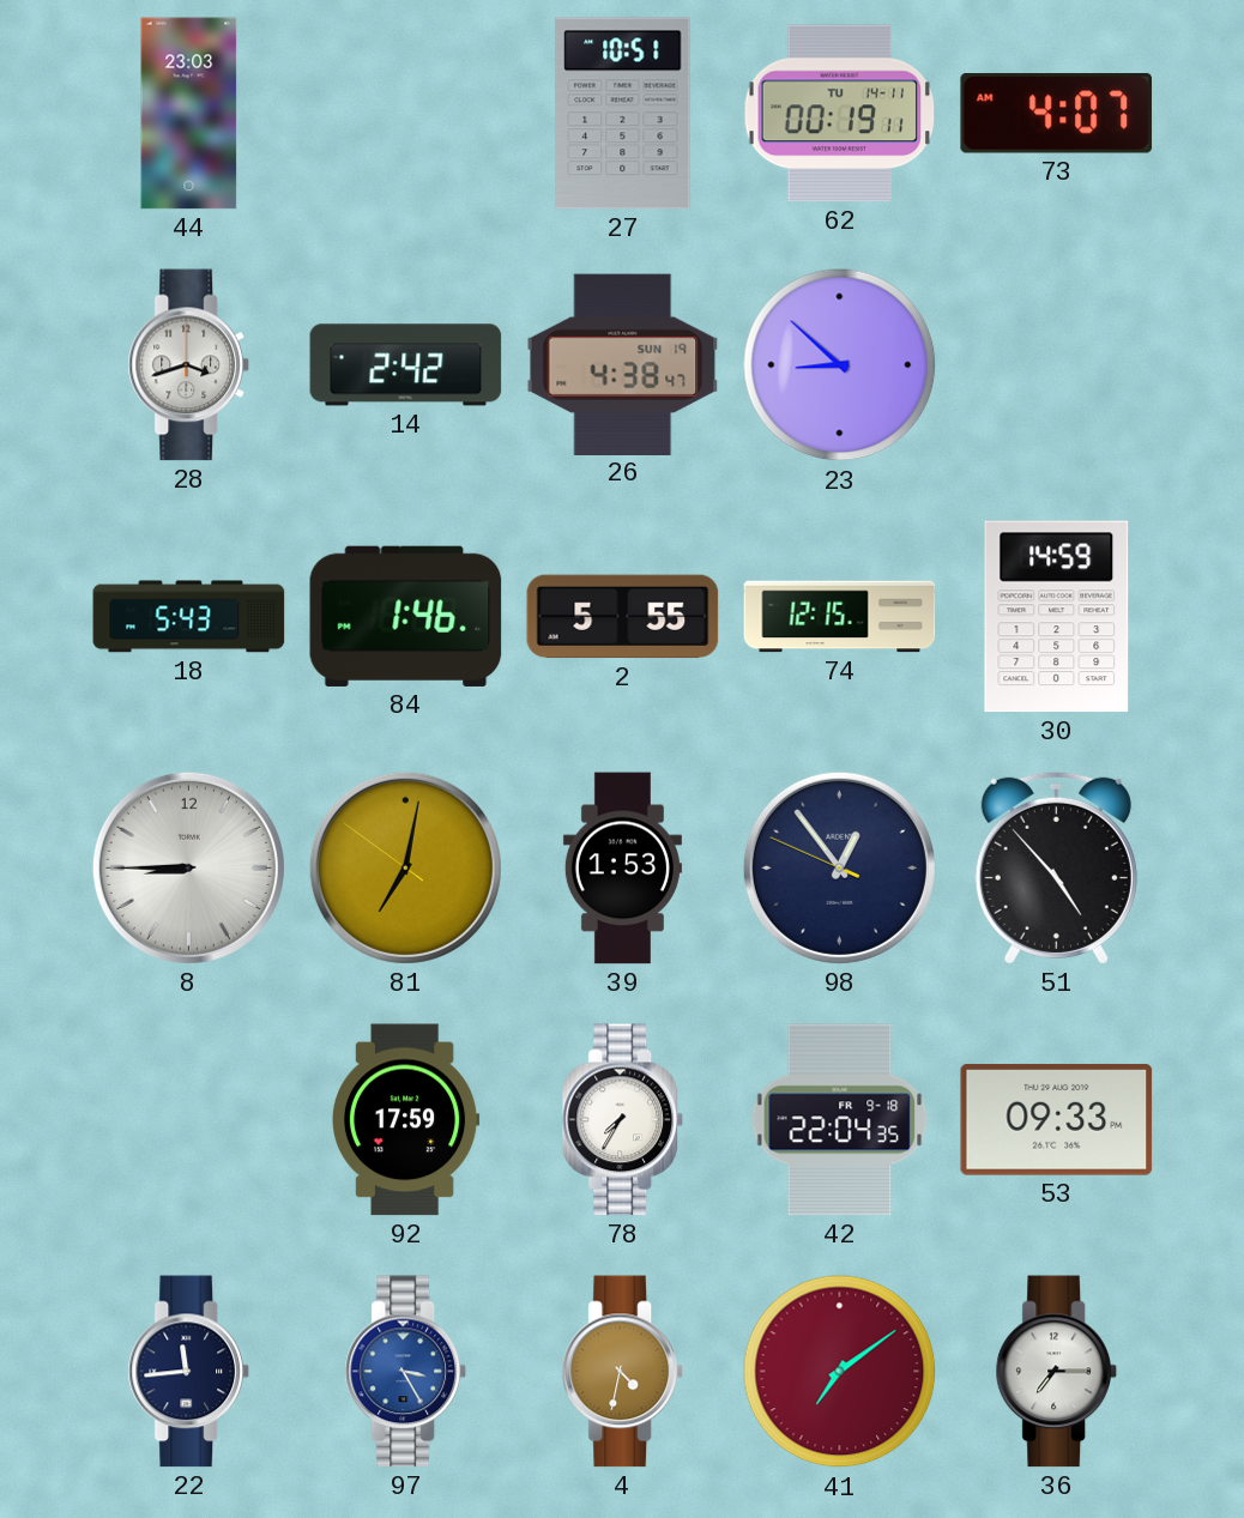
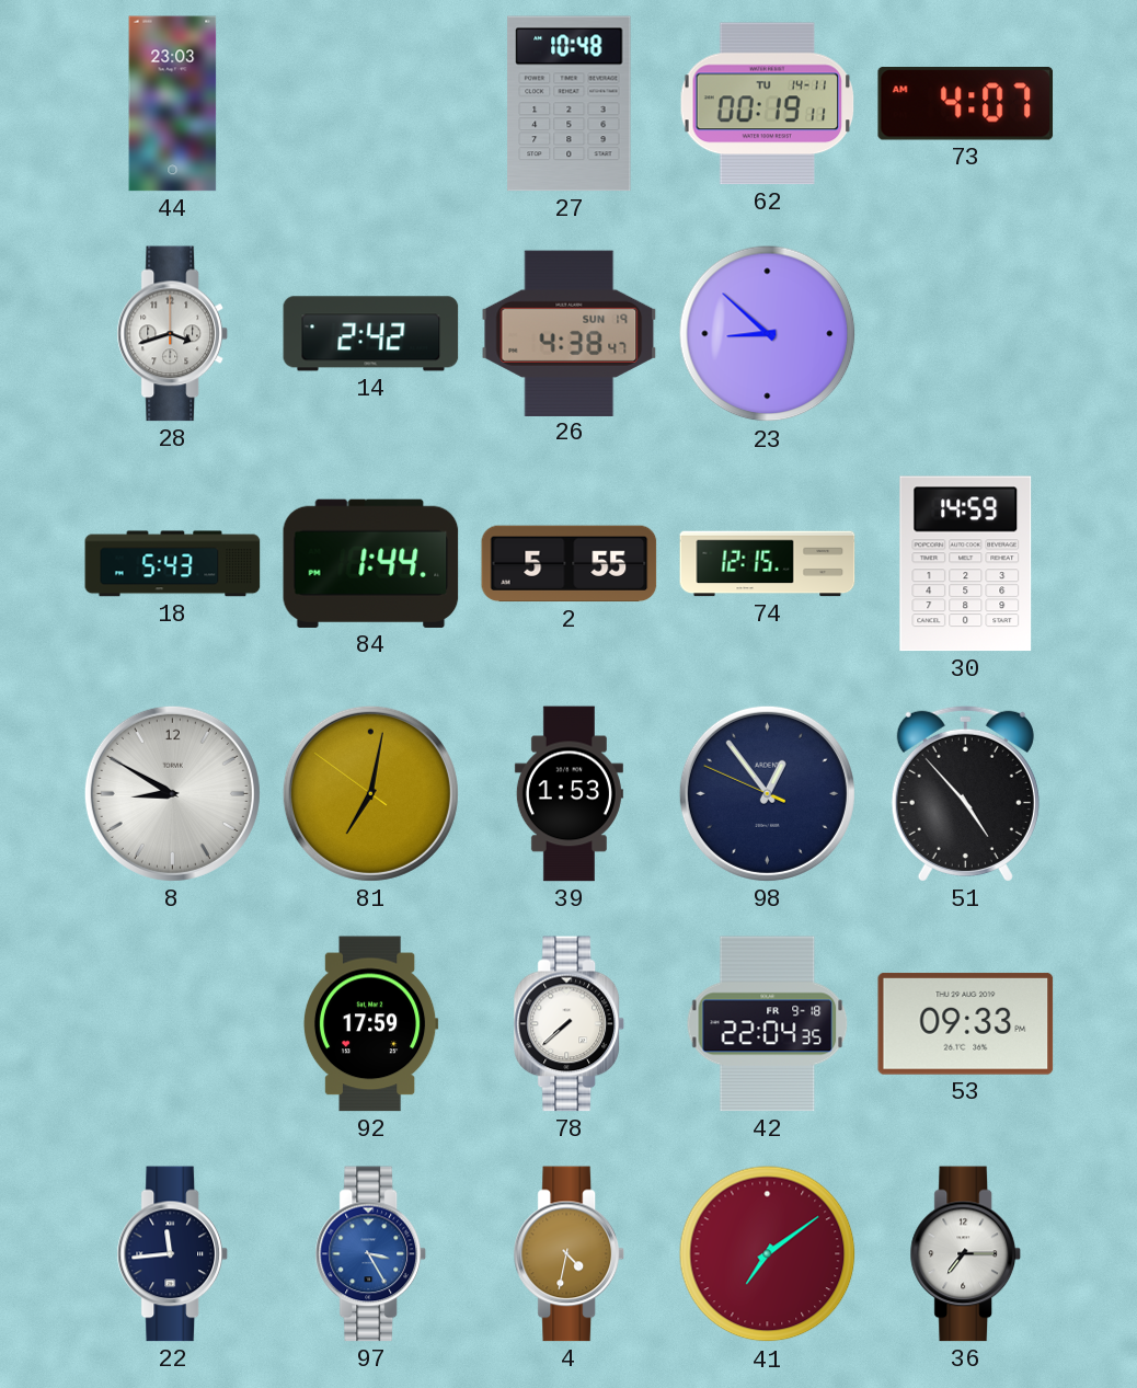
27: 10:51 -> 10:48
84: 1:46 -> 1:44
8: 8:45 -> 8:50
78: 7:35 -> 7:38
